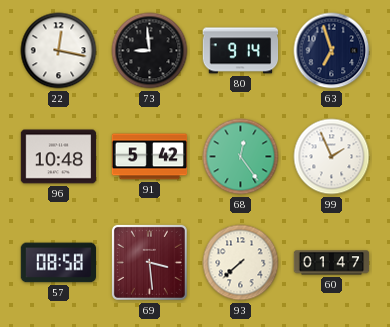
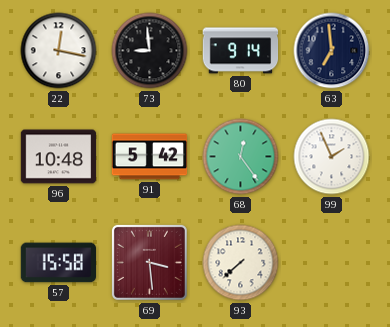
63: 6:57 -> 6:59
57: 08:58 -> 15:58
60: 01:47 -> none
